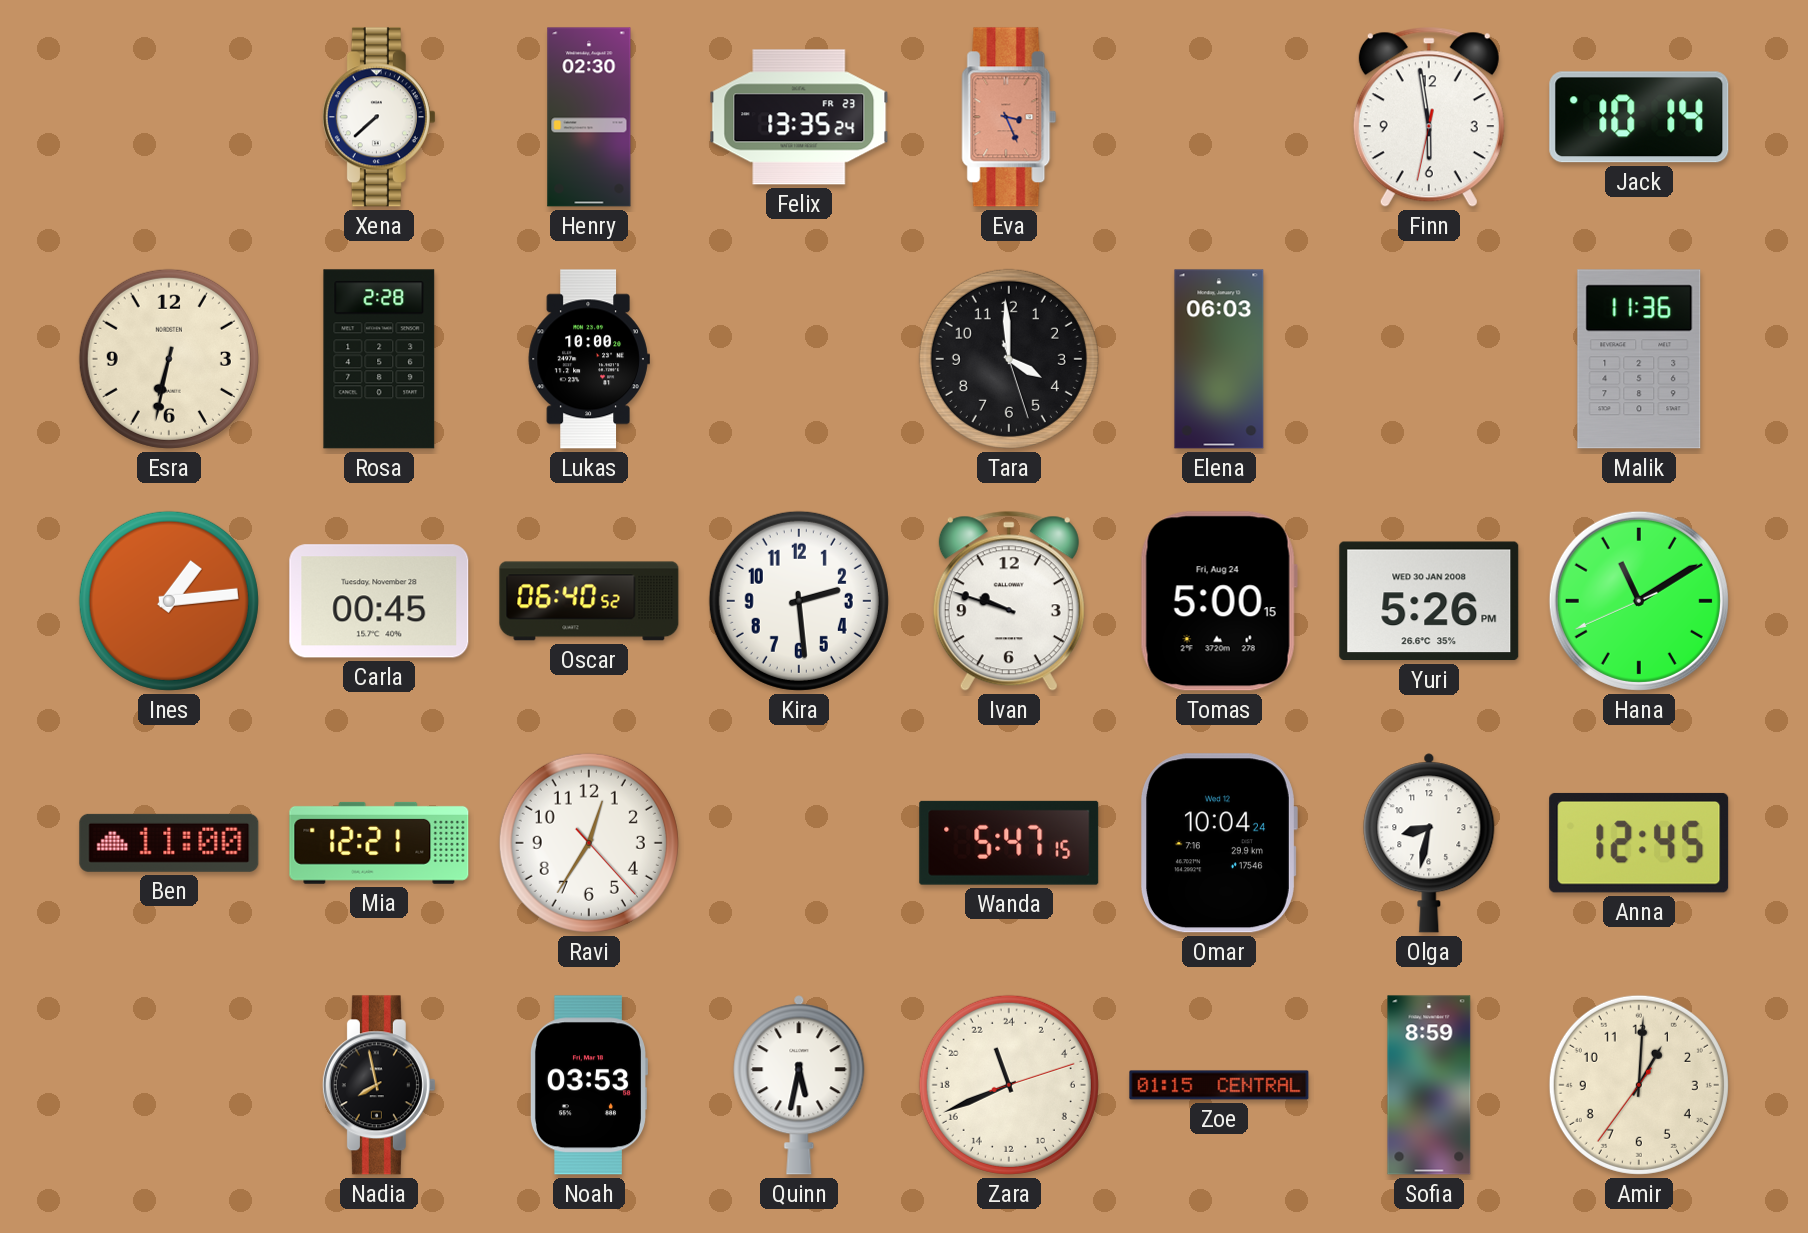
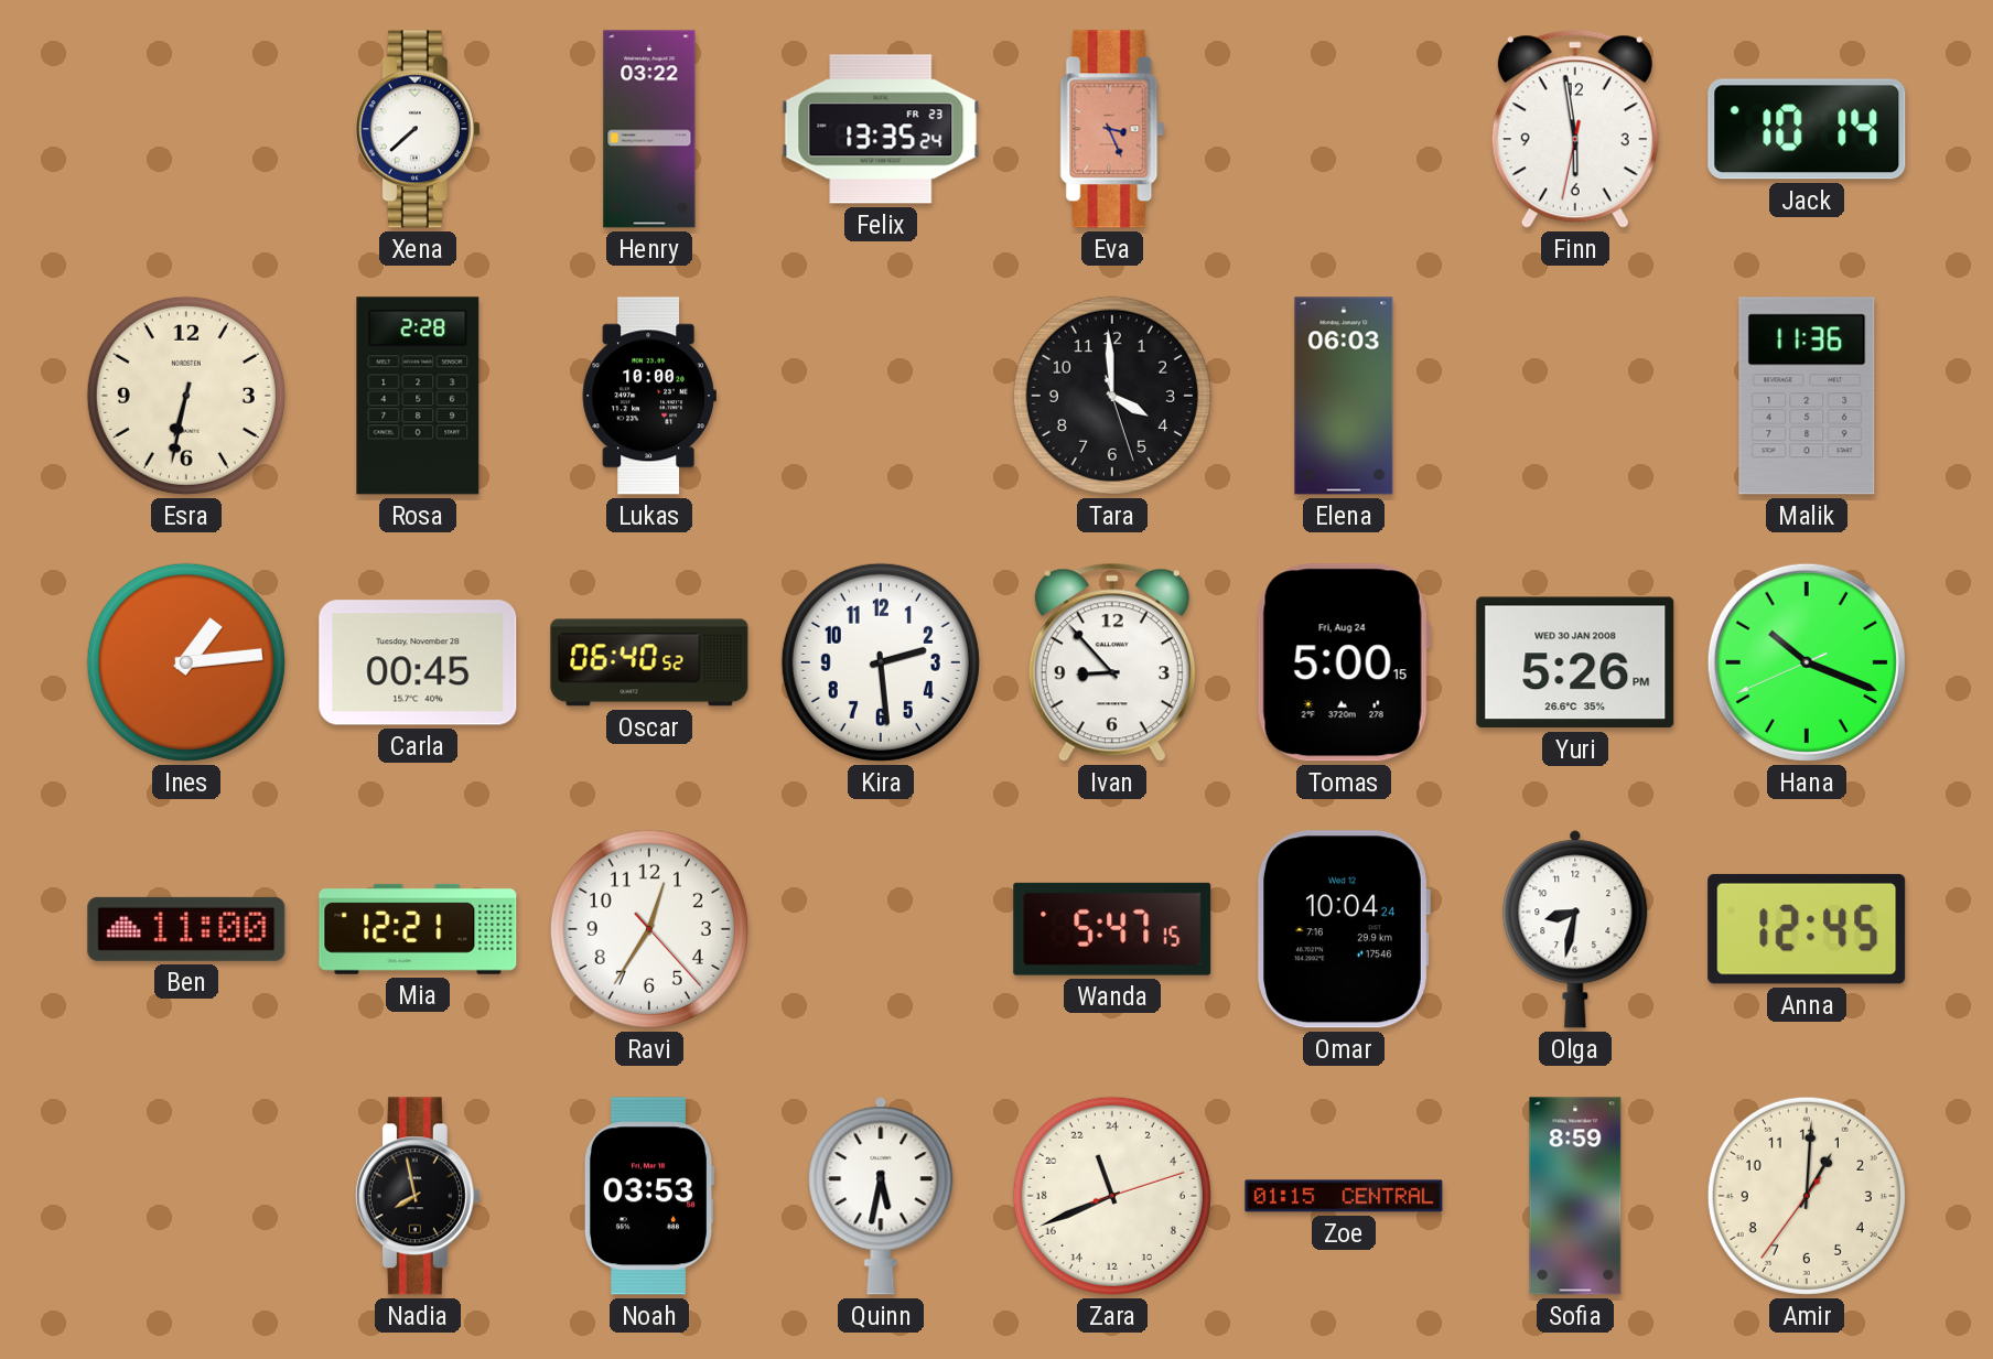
Henry: 02:30 -> 03:22
Ivan: 9:48 -> 8:53
Hana: 11:09 -> 10:18
